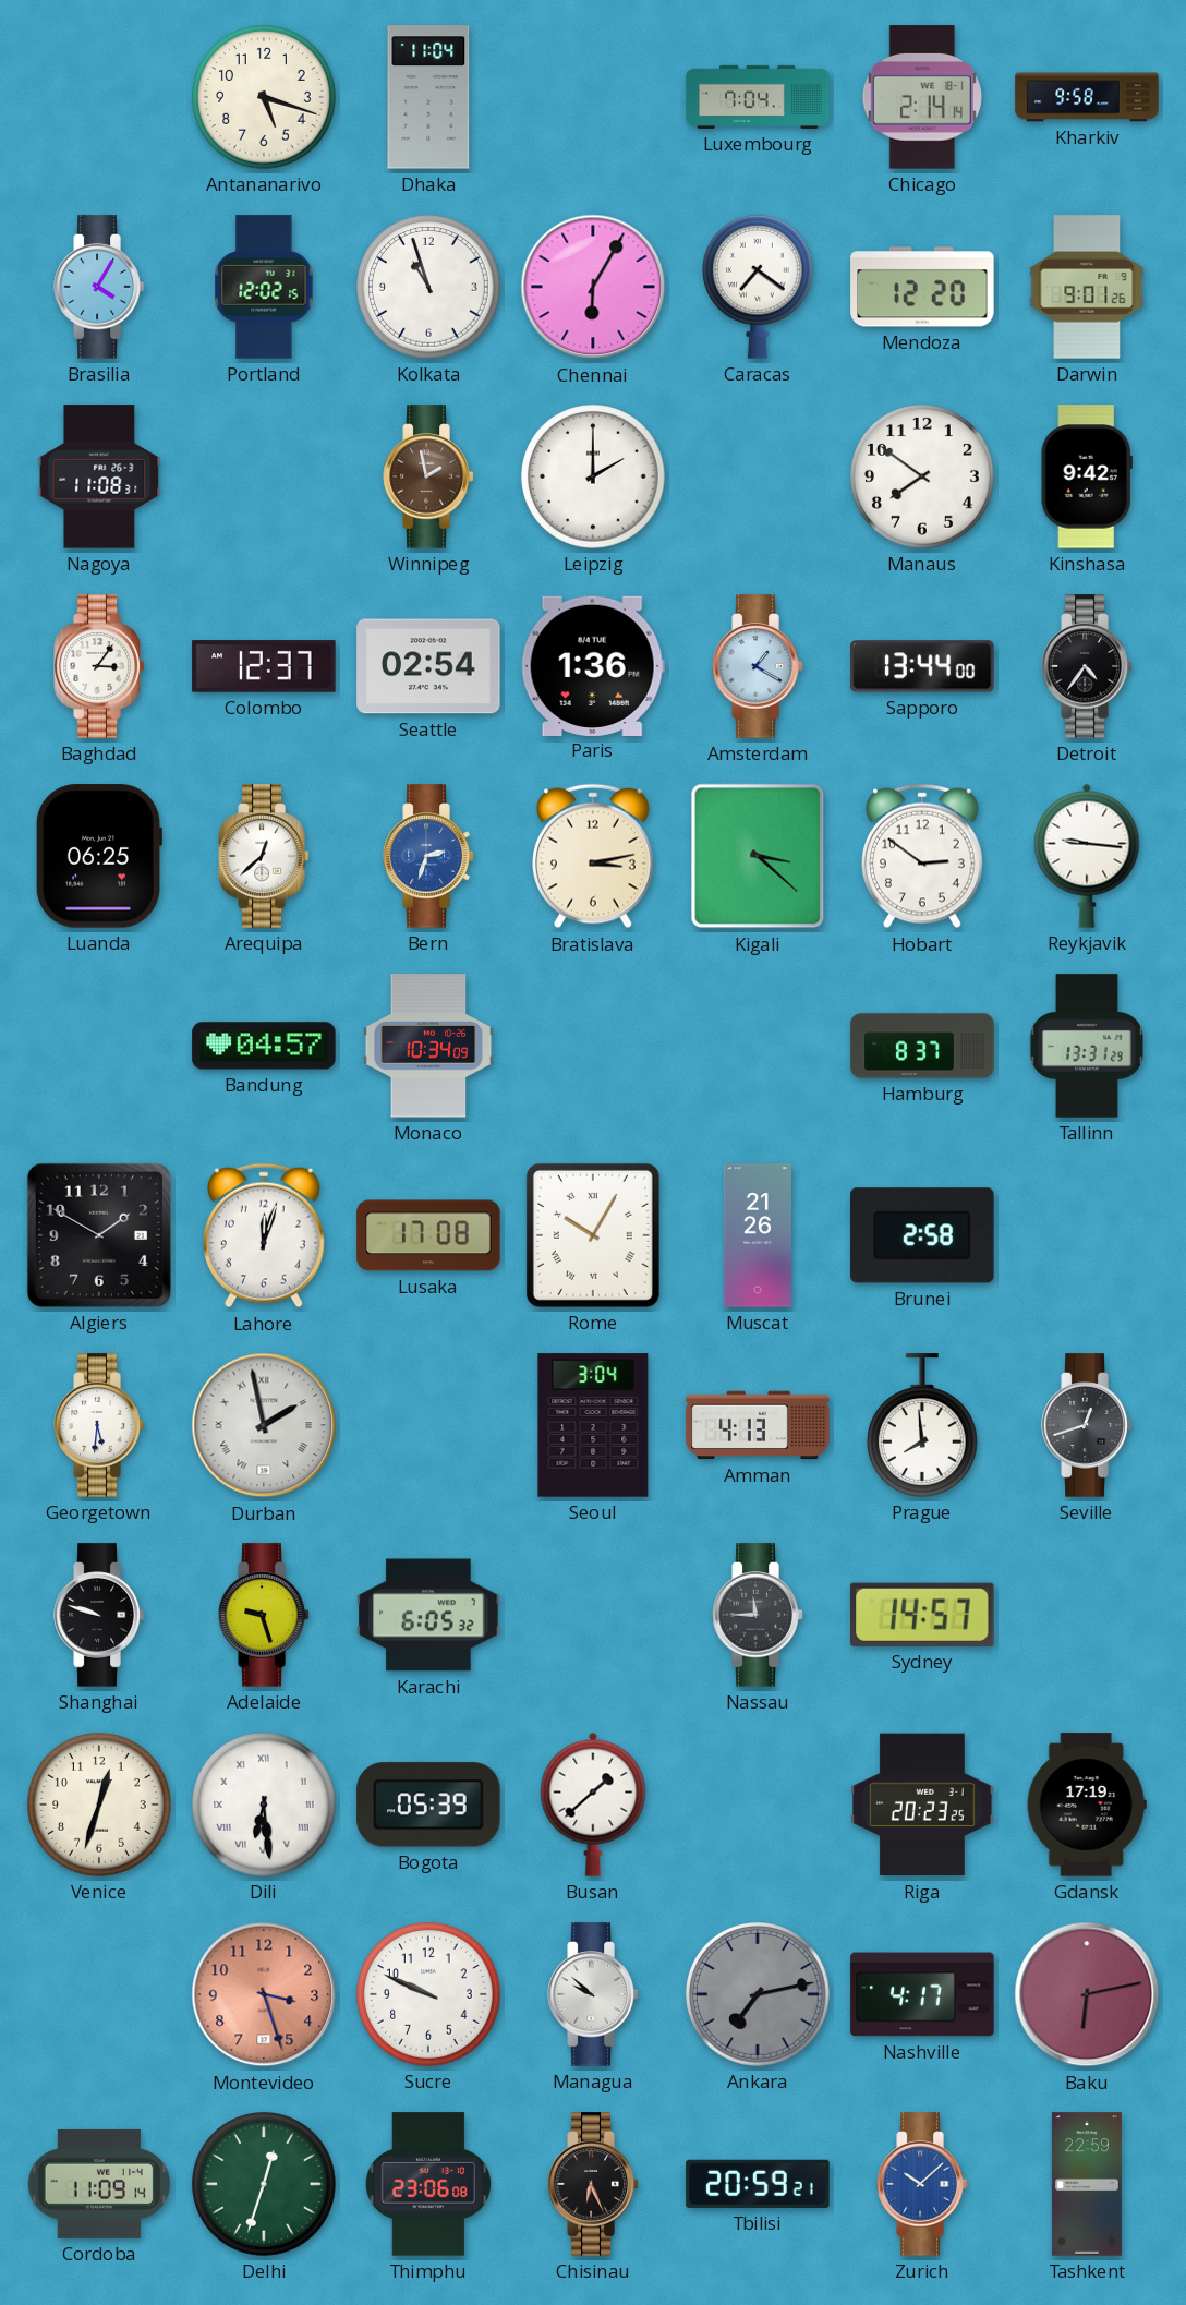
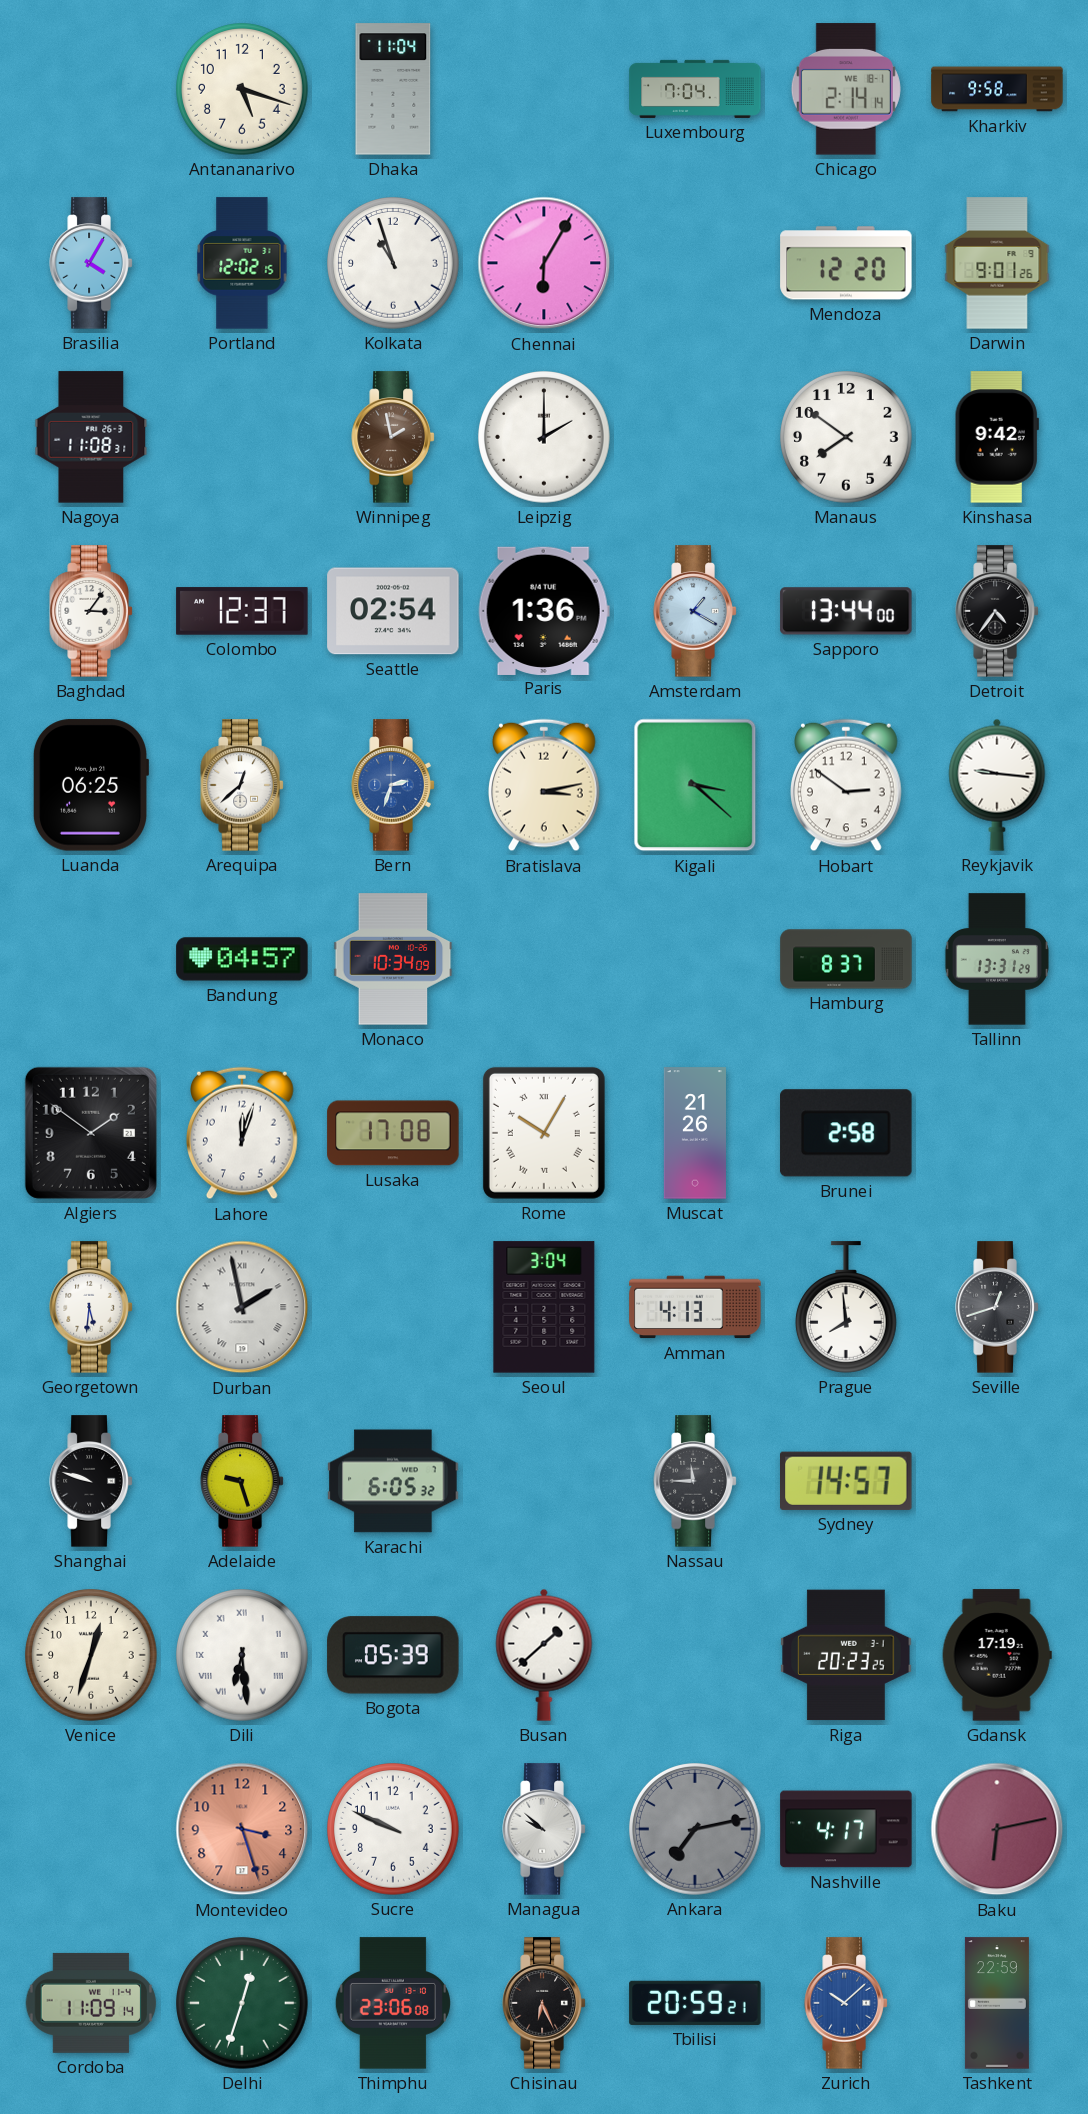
Caracas: 7:21 -> none
Algiers: 1:50 -> 1:51
